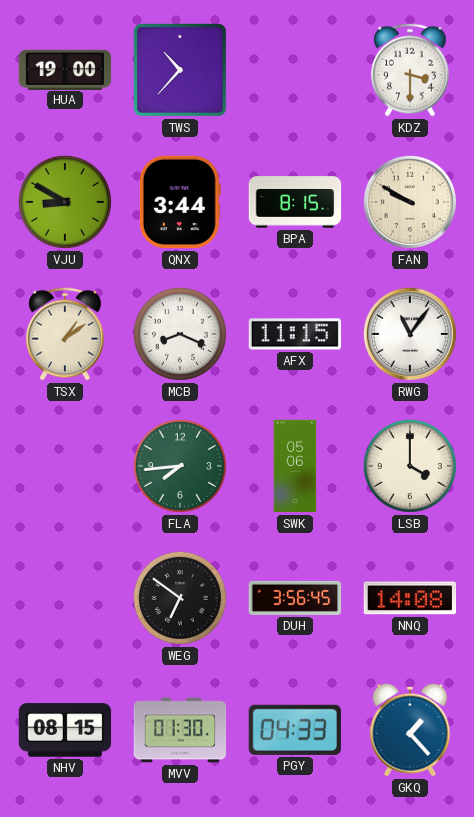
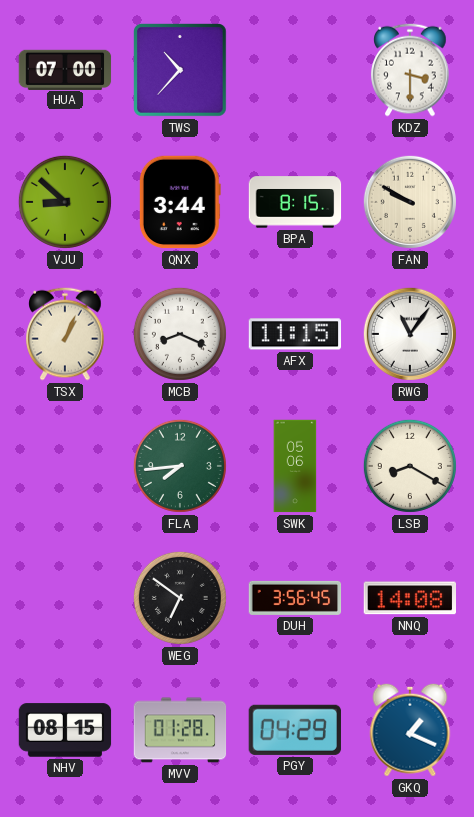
HUA: 19:00 -> 07:00
VJU: 8:50 -> 8:52
TSX: 1:09 -> 1:04
LSB: 4:00 -> 8:20
MVV: 01:30 -> 01:28
PGY: 04:33 -> 04:29
GKQ: 1:23 -> 1:19
